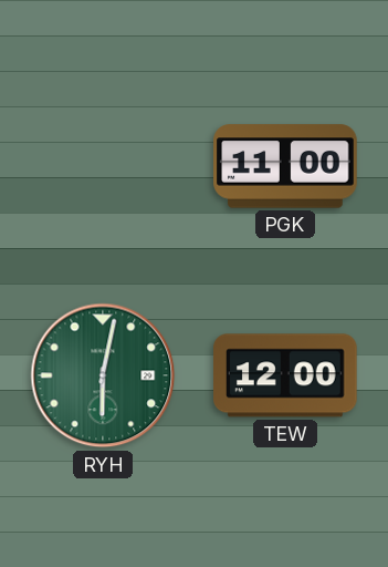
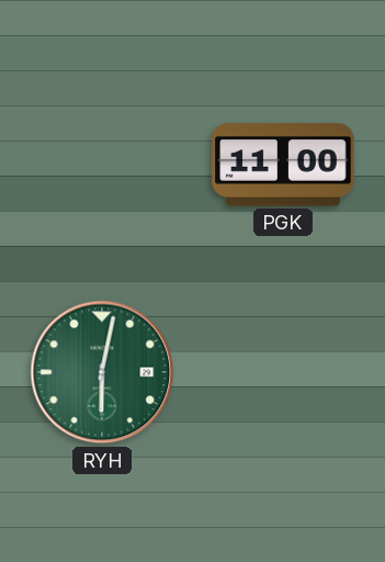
TEW: 12:00 -> none
